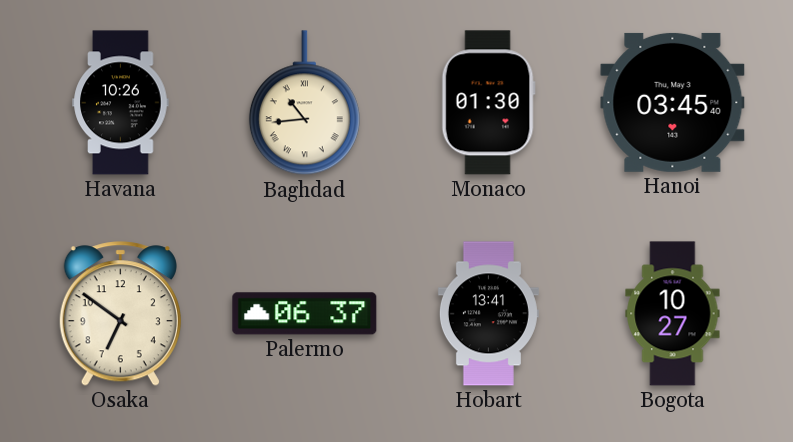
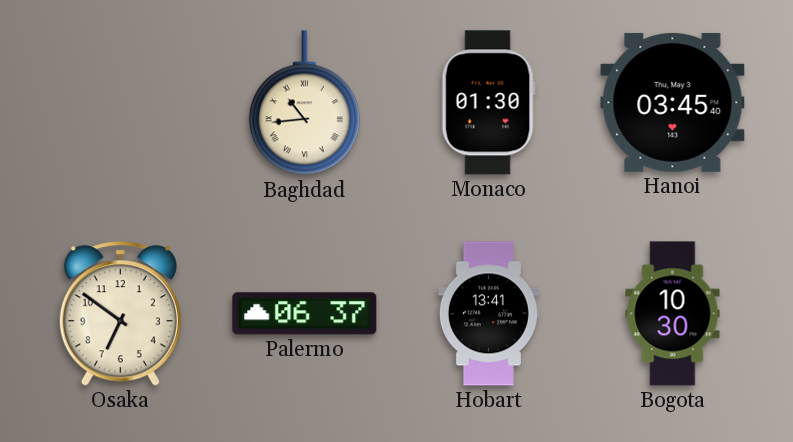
Havana: 10:26 -> none
Bogota: 10:27 -> 10:30
